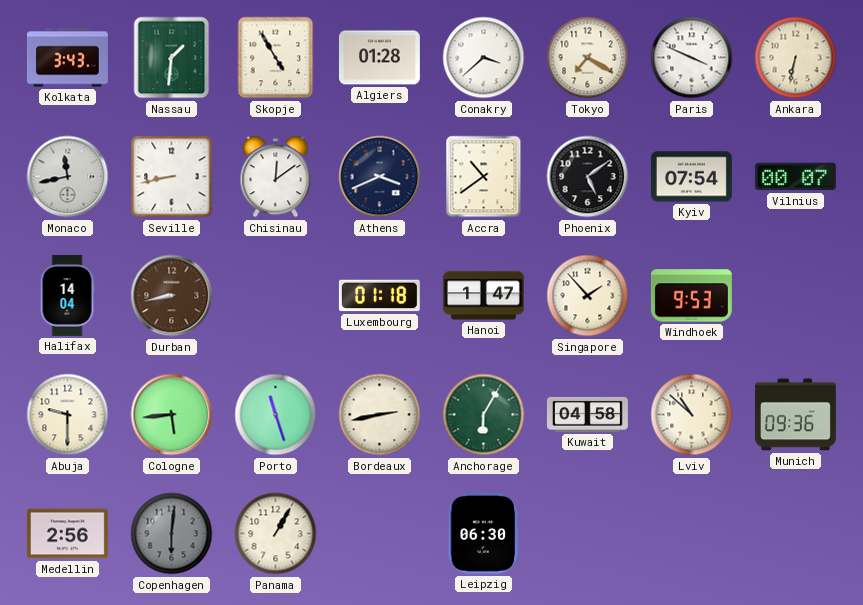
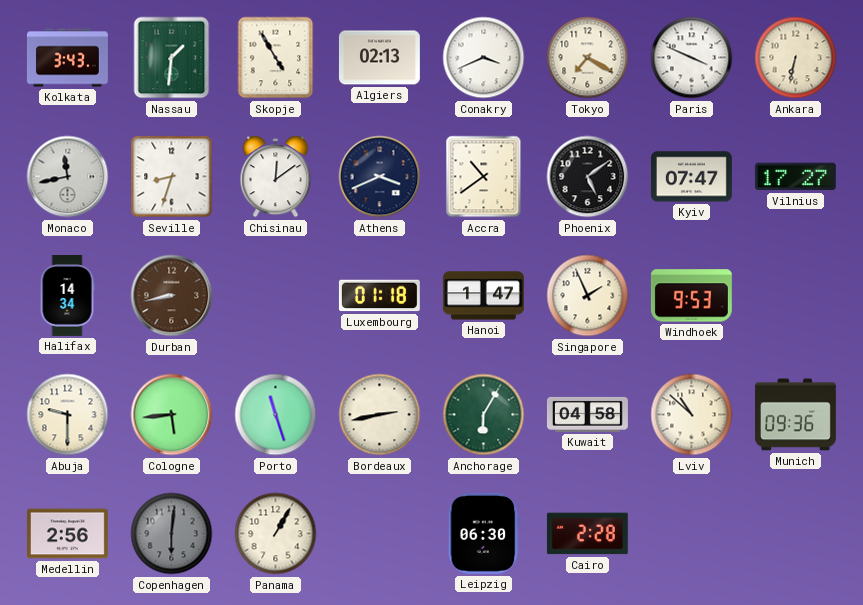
Algiers: 01:28 -> 02:13
Conakry: 3:38 -> 3:41
Seville: 8:43 -> 8:33
Kyiv: 07:54 -> 07:47
Vilnius: 00:07 -> 17:27
Halifax: 14:04 -> 14:34
Singapore: 1:53 -> 1:56
Cairo: none -> 2:28
